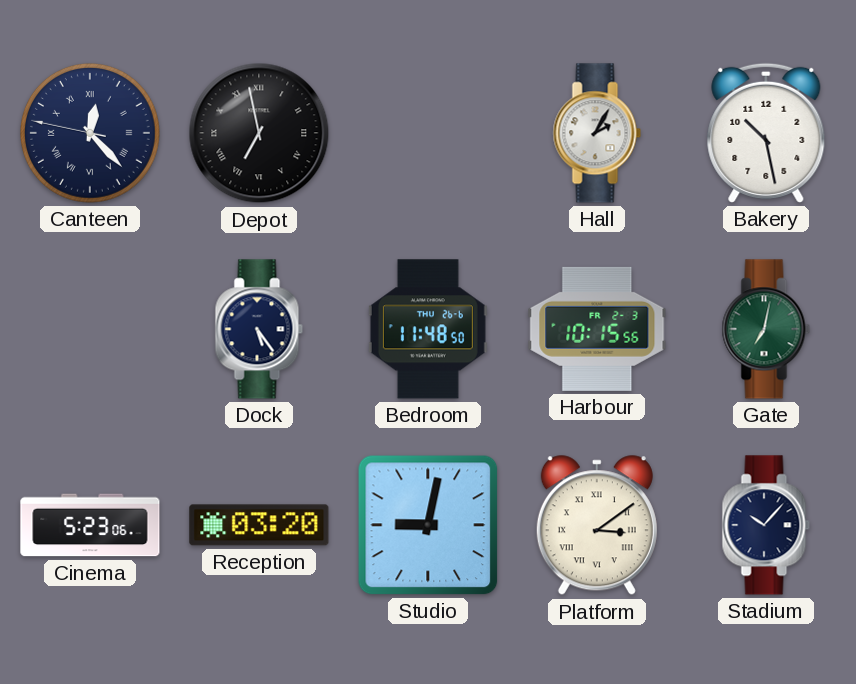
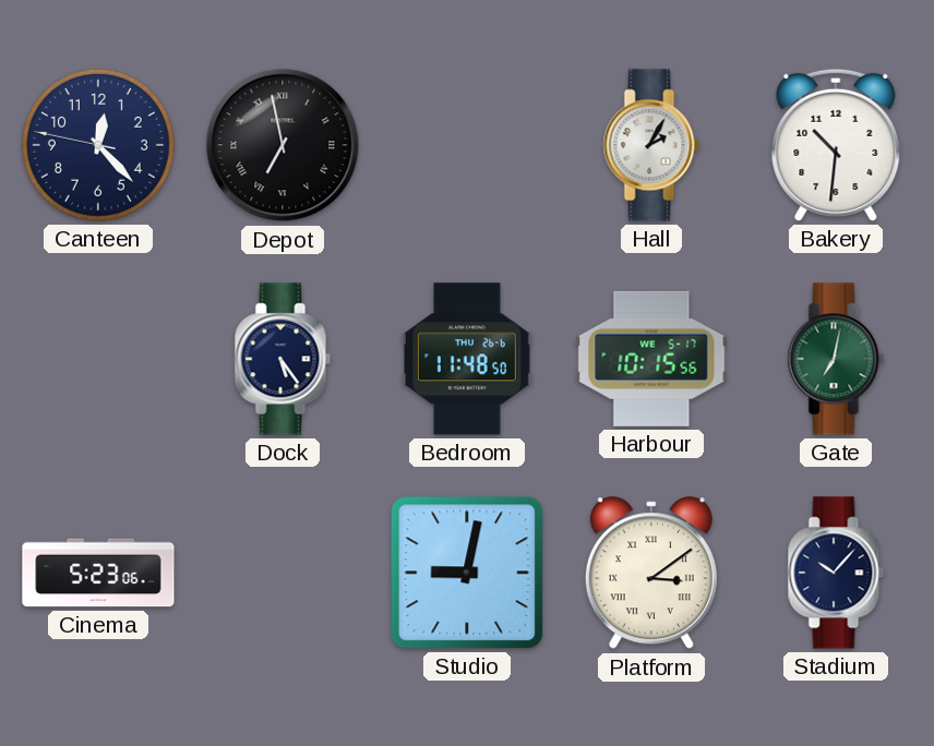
Canteen numerals: Roman -> Arabic
Bakery: 10:28 -> 10:31
Harbour date: FR 2-3 -> WE 5-17
Reception: 03:20 -> none
